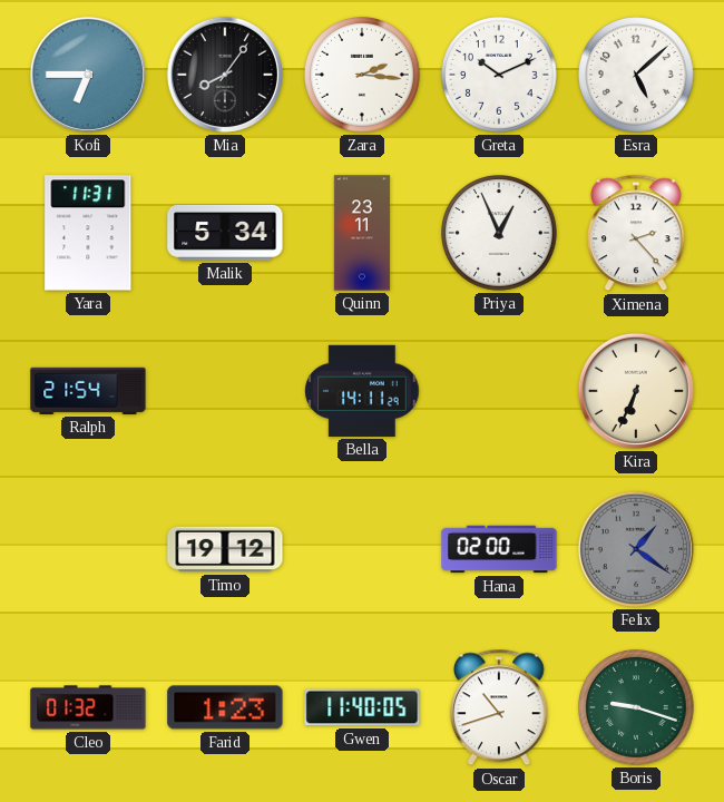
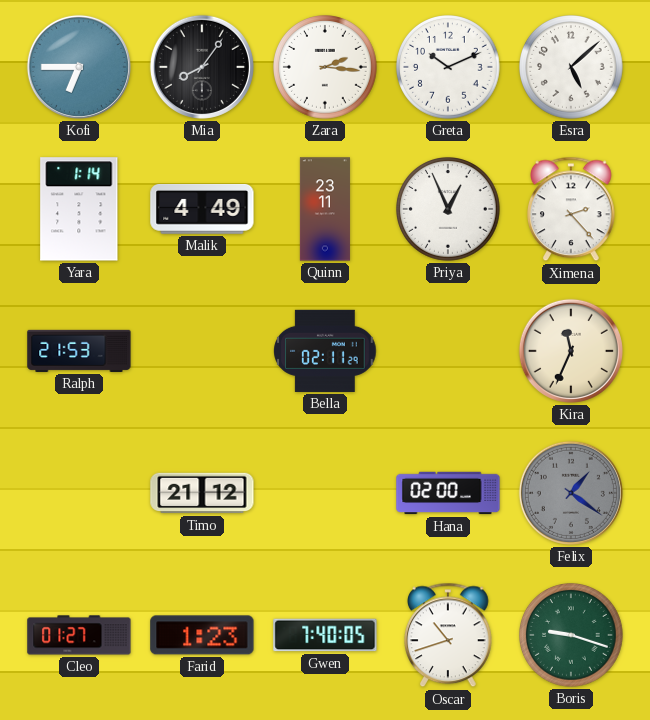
Yara: 11:31 -> 1:14
Malik: 5:34 -> 4:49
Ralph: 21:54 -> 21:53
Bella: 14:11 -> 02:11
Kira: 6:34 -> 11:34
Timo: 19:12 -> 21:12
Cleo: 01:32 -> 01:27
Gwen: 11:40 -> 7:40
